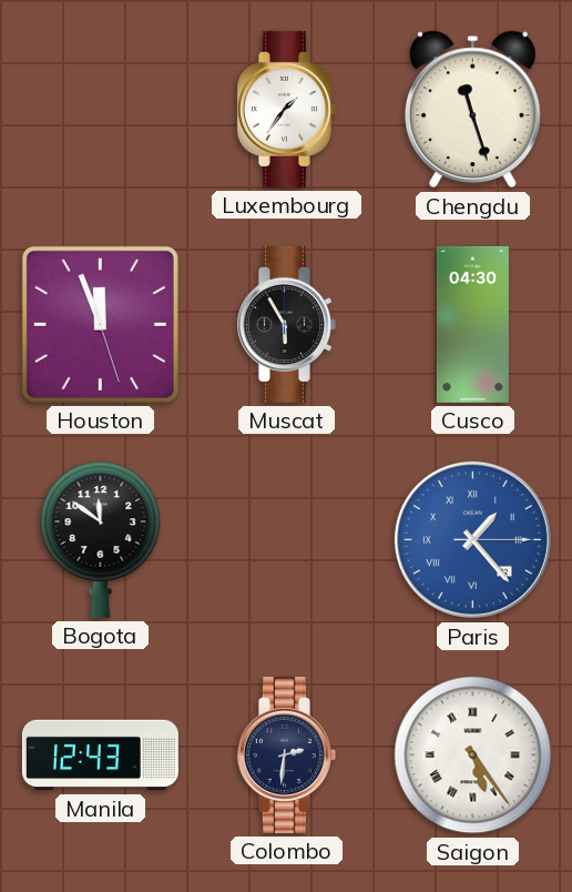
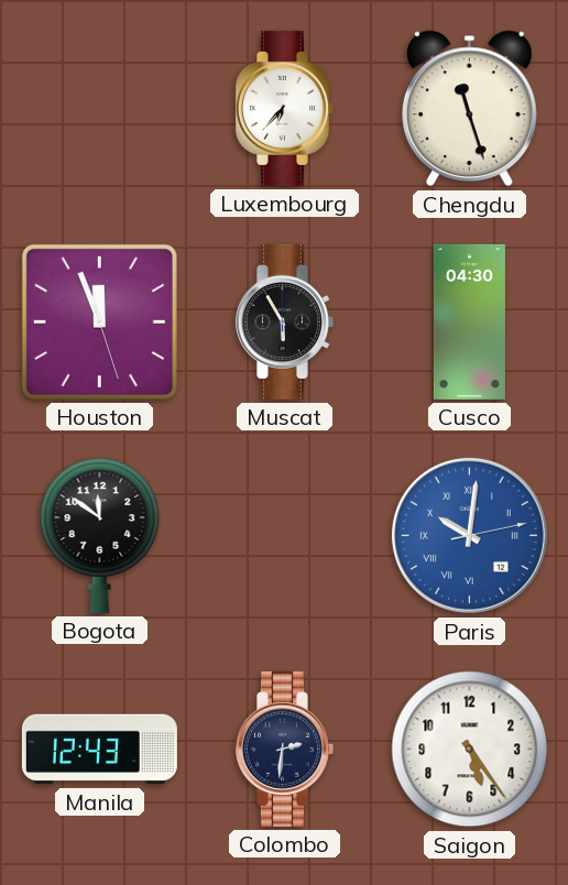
Luxembourg: 1:36 -> 6:37
Paris: 1:23 -> 10:01
Saigon numerals: Roman -> Arabic
